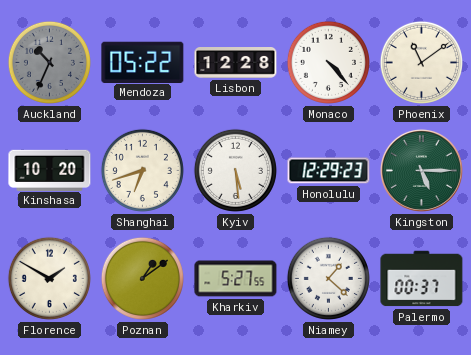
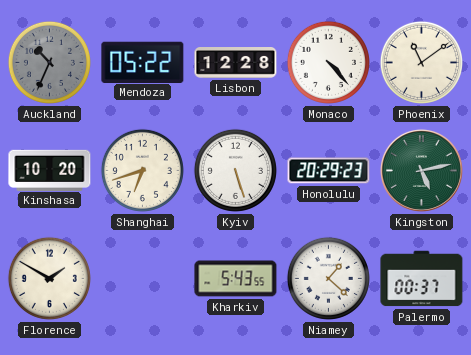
Kyiv: 5:29 -> 5:27
Honolulu: 12:29 -> 20:29
Kingston: 5:15 -> 5:13
Poznan: 1:09 -> none
Kharkiv: 5:27 -> 5:43
